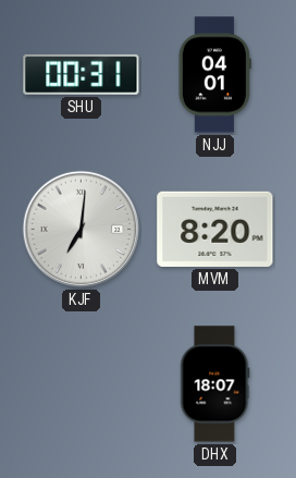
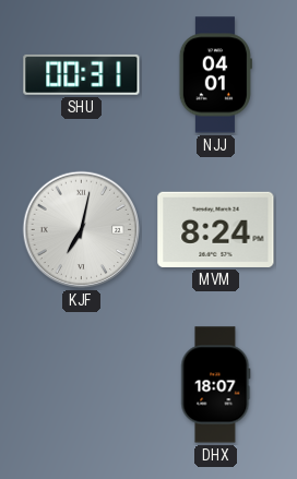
KJF: 7:01 -> 7:02
MVM: 8:20 -> 8:24
